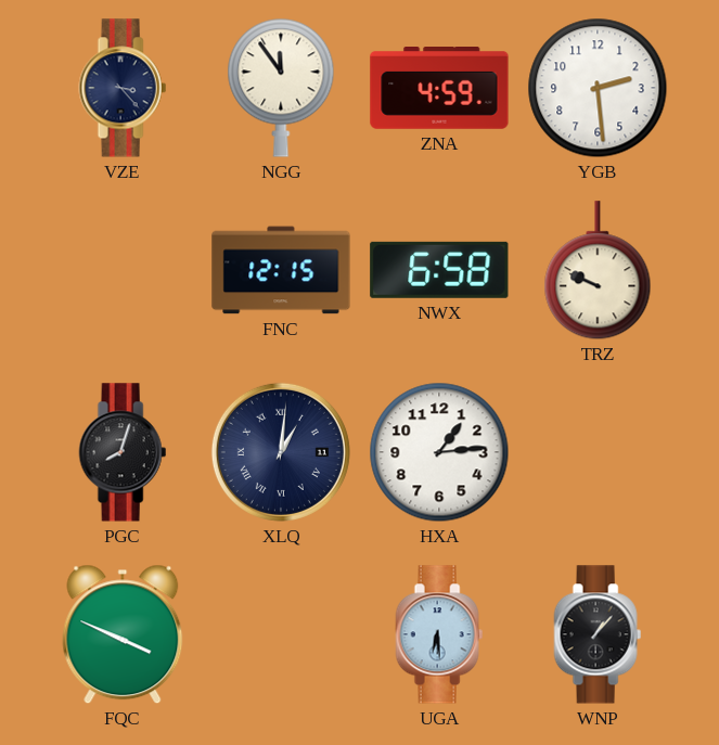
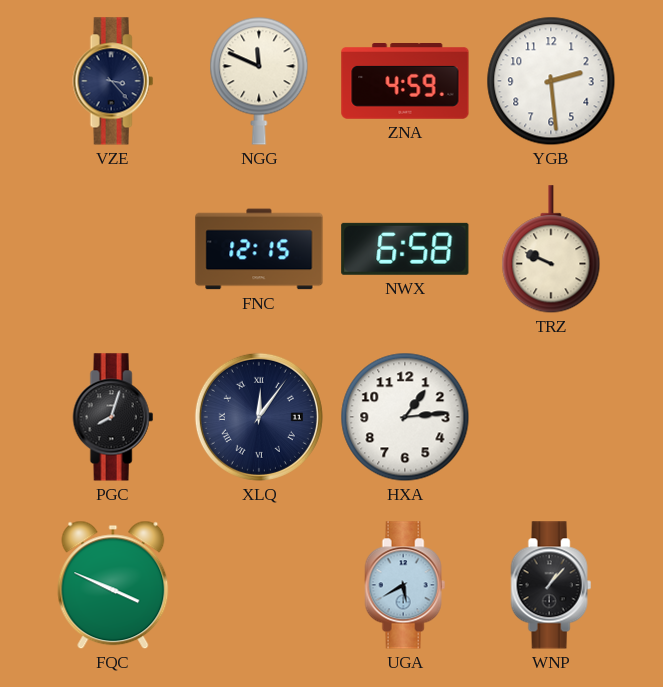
NGG: 11:54 -> 11:49
XLQ: 1:01 -> 12:06
UGA: 6:29 -> 5:40
